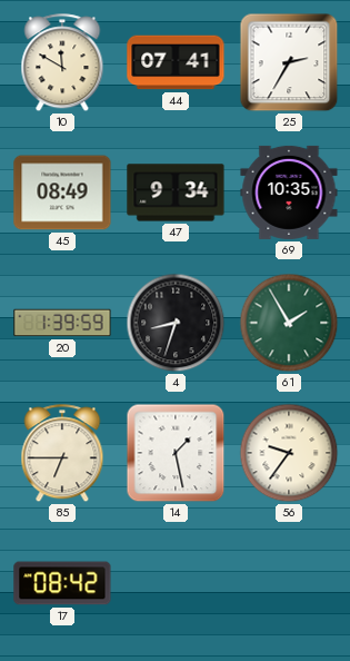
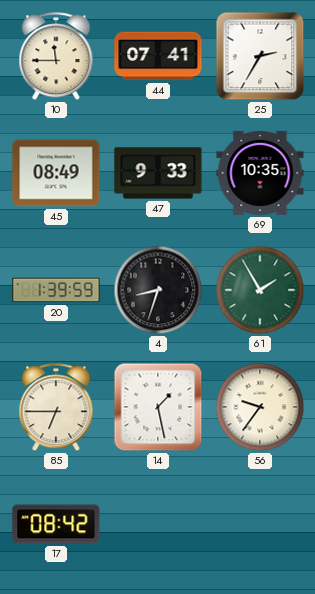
10: 11:50 -> 11:45
47: 9:34 -> 9:33
